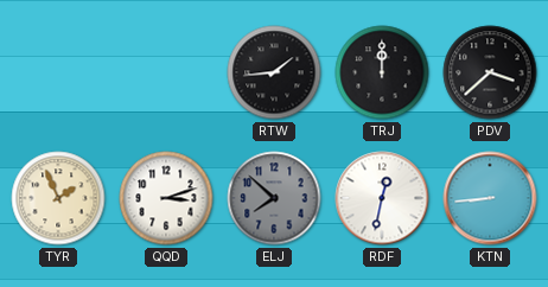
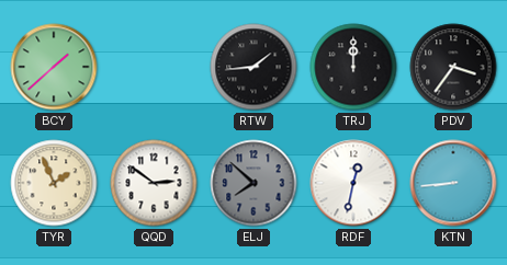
BCY: none -> 1:38
PDV: 3:38 -> 3:36
QQD: 3:12 -> 2:51
